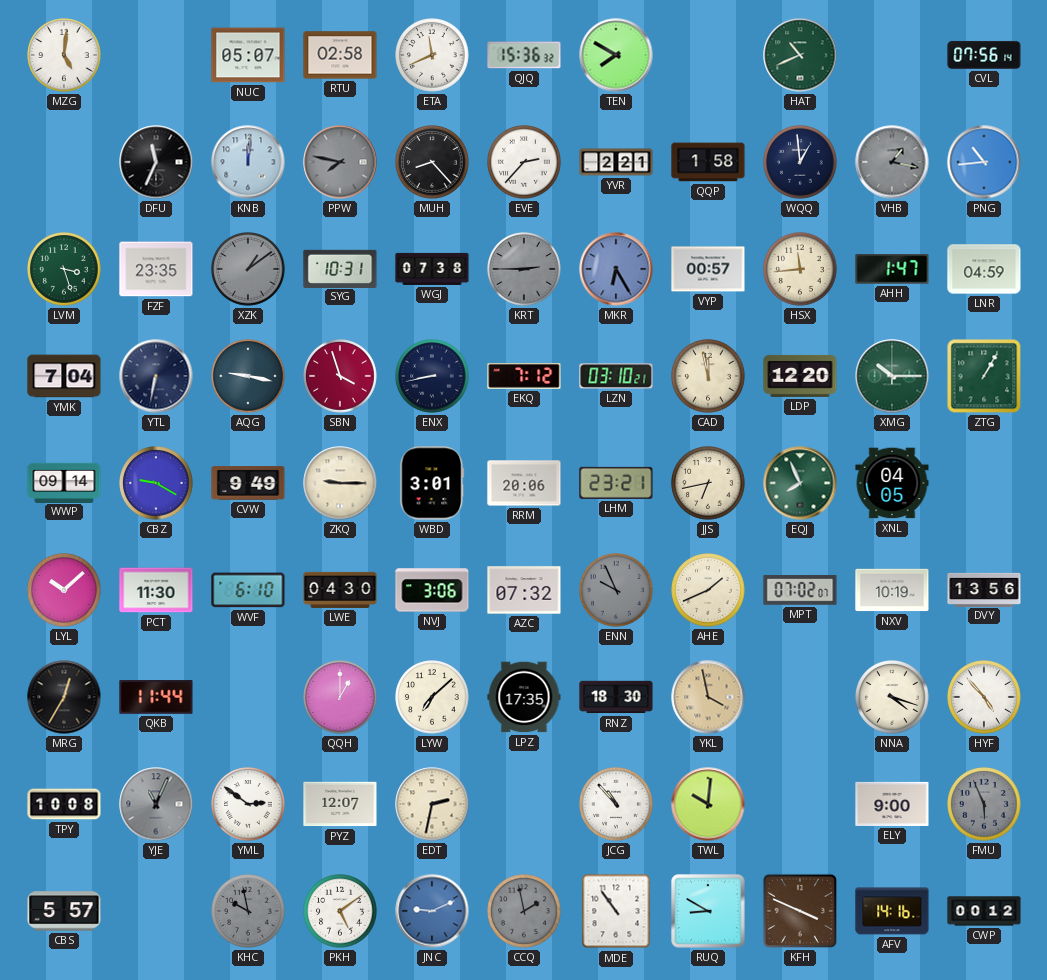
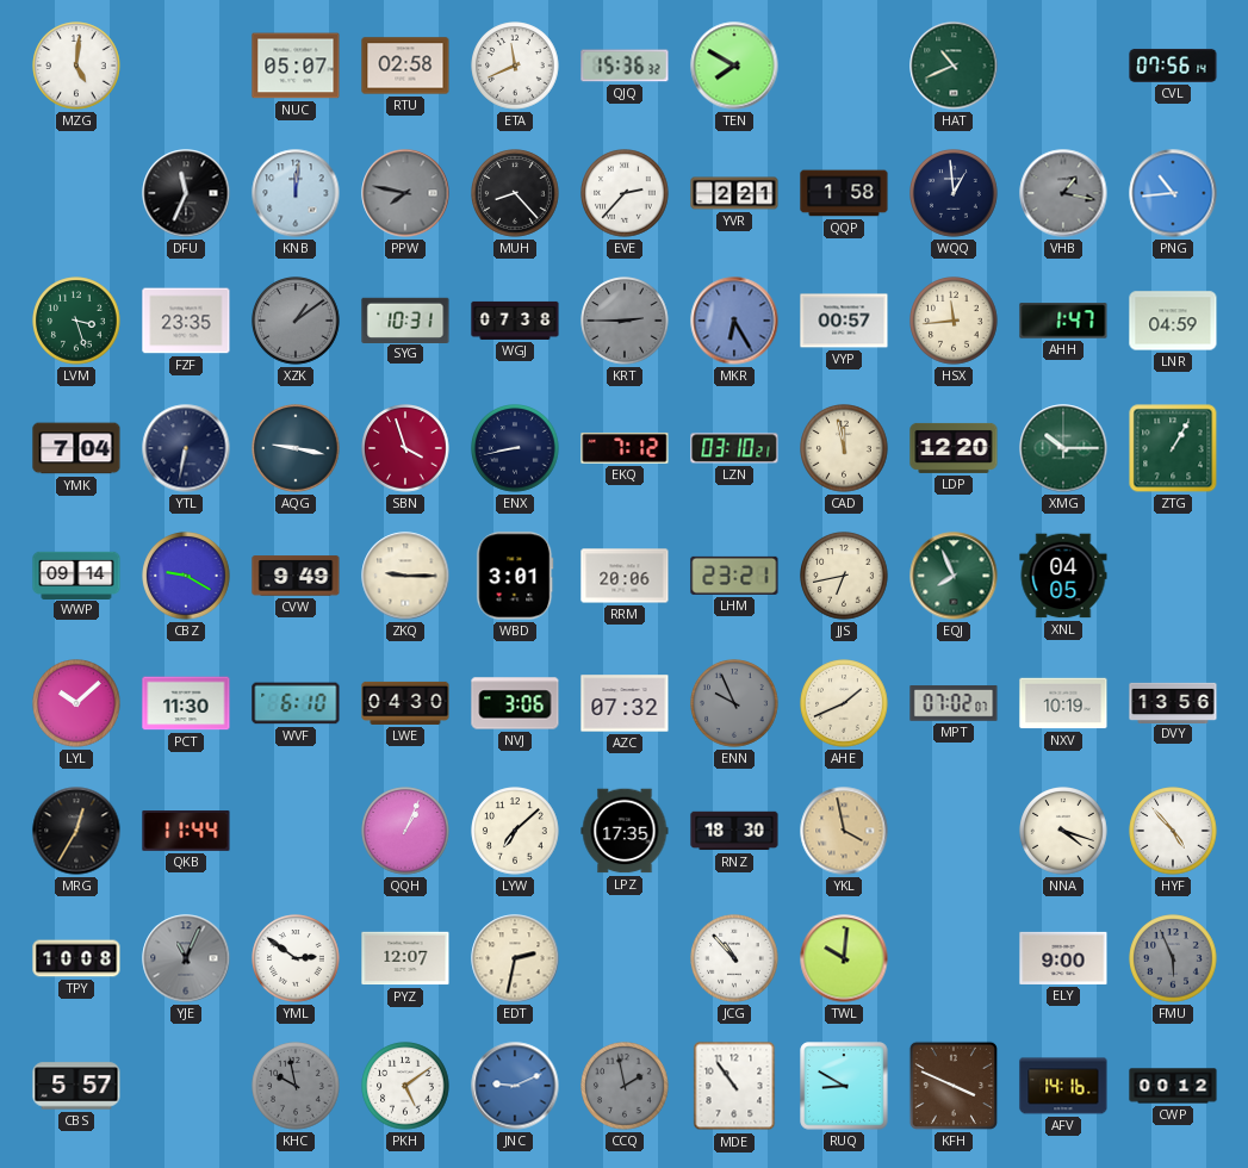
QQH: 1:00 -> 1:04
